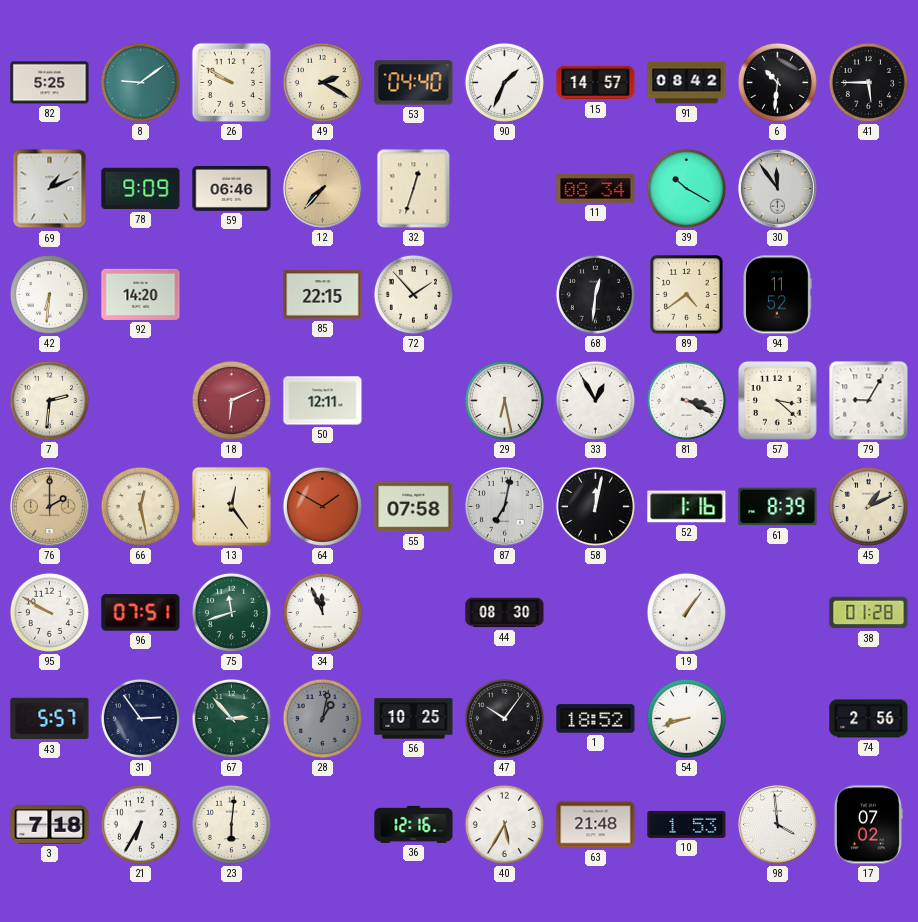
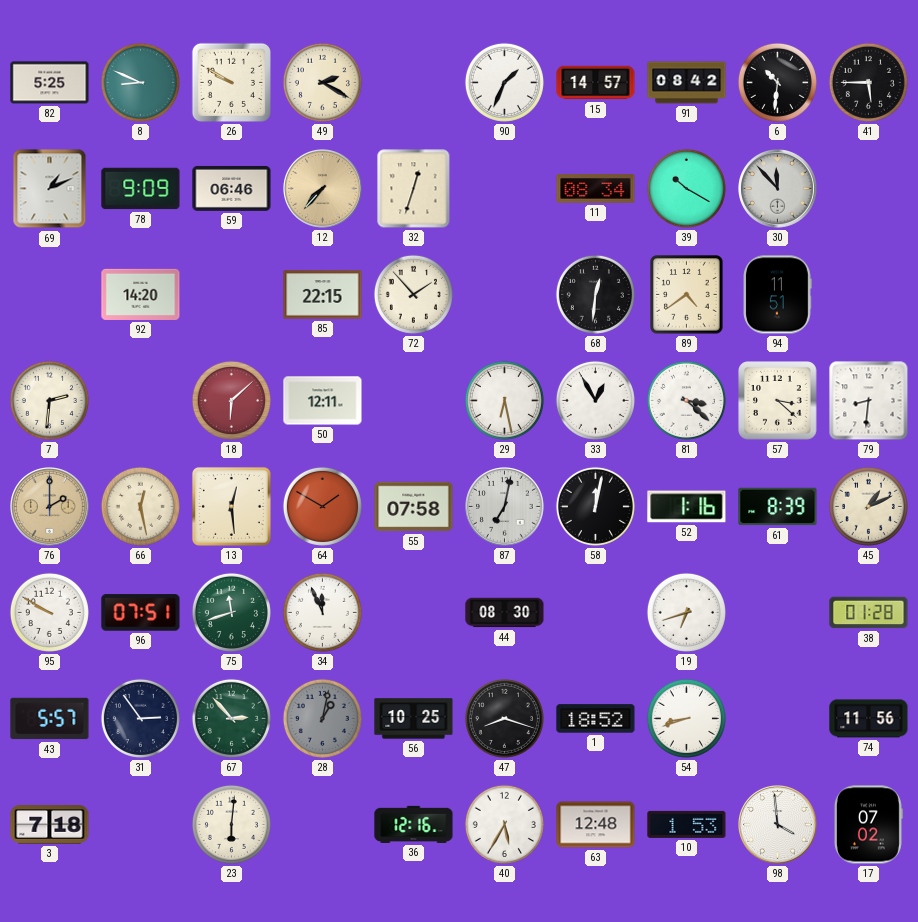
8: 9:09 -> 8:49
53: 04:40 -> none
30: 11:54 -> 11:53
42: 6:31 -> none
94: 11:52 -> 11:51
18: 6:11 -> 6:08
81: 3:19 -> 3:22
79: 9:05 -> 8:31
13: 12:24 -> 12:29
19: 1:06 -> 6:42
47: 10:06 -> 8:18
74: 2:56 -> 11:56
21: 6:35 -> none
63: 21:48 -> 12:48
